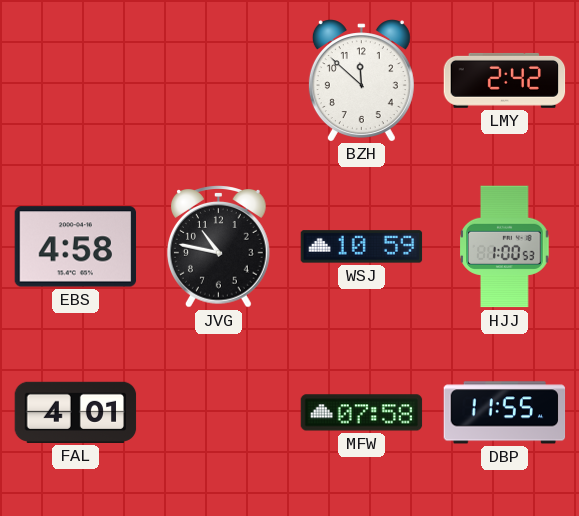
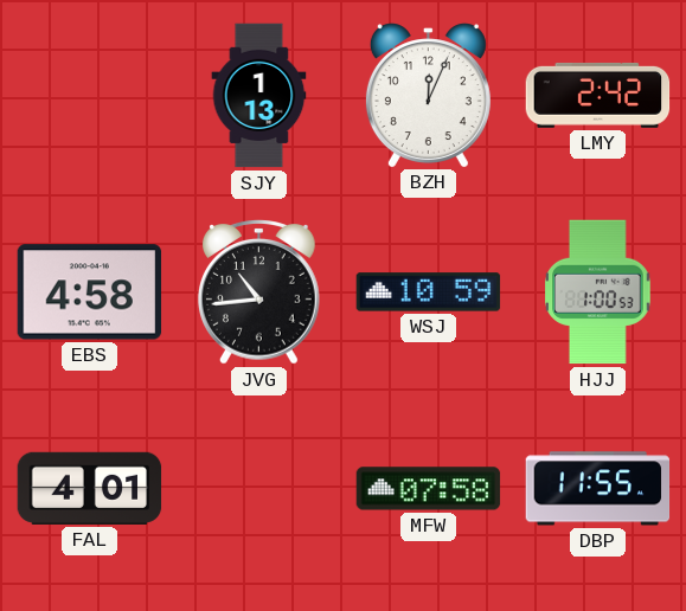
SJY: none -> 1:13
BZH: 11:52 -> 12:04
JVG: 10:47 -> 10:44
